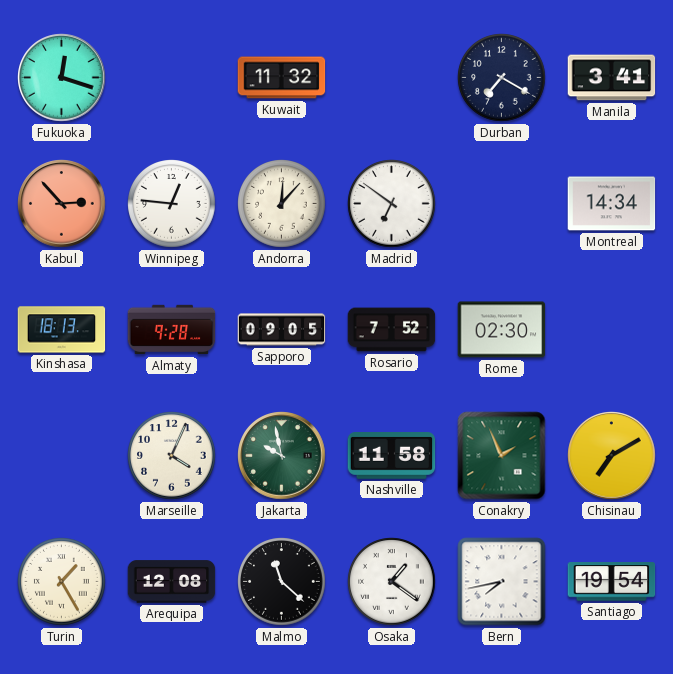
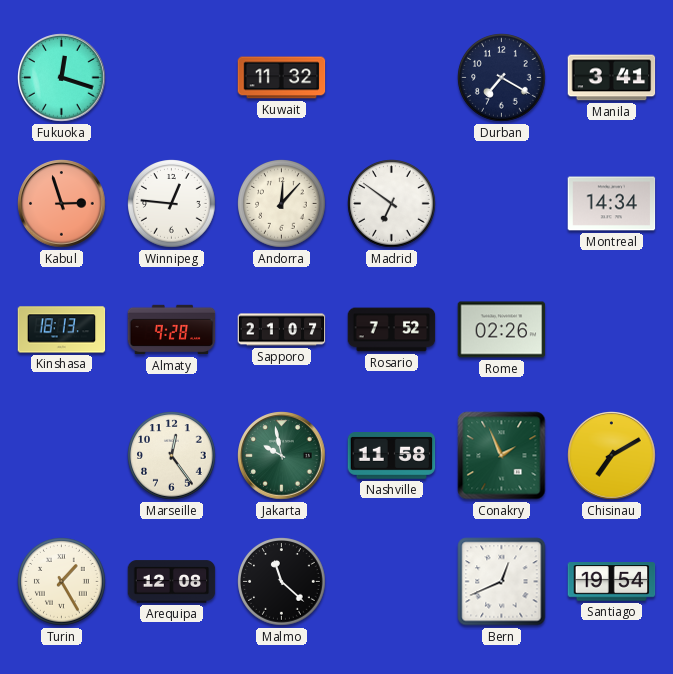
Kabul: 2:53 -> 2:57
Sapporo: 09:05 -> 21:07
Rome: 02:30 -> 02:26
Marseille: 4:04 -> 12:24
Osaka: 1:21 -> none
Bern: 7:43 -> 12:41
